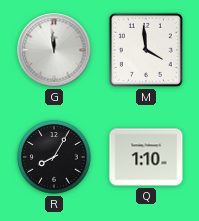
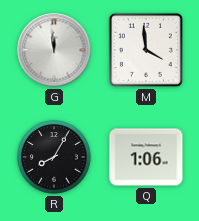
Q: 1:10 -> 1:06
